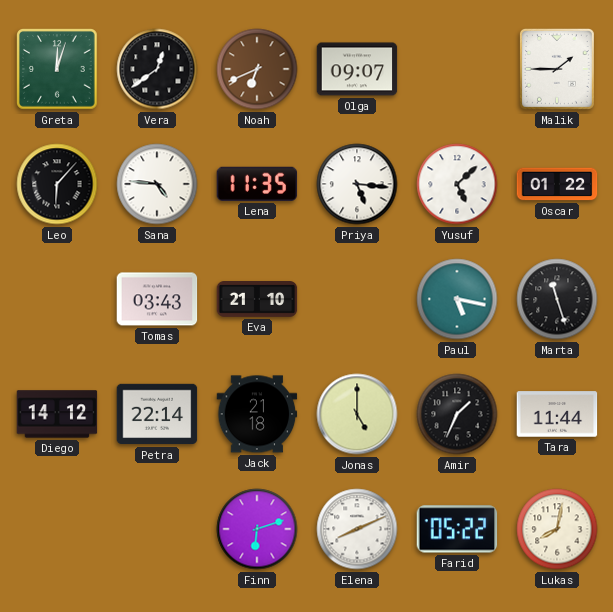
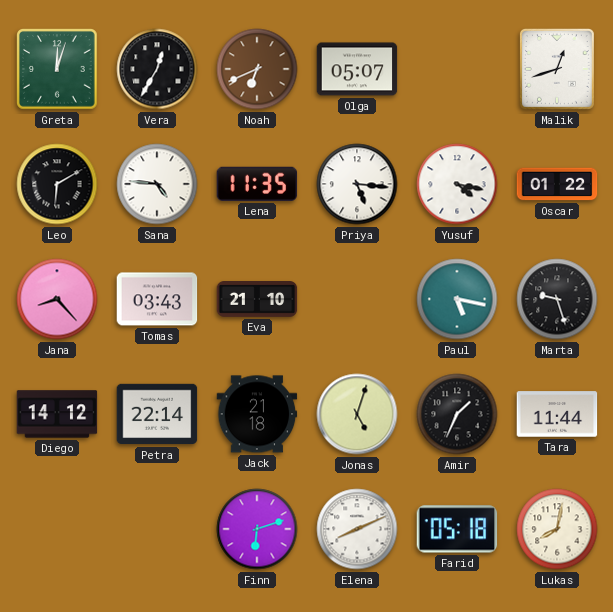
Vera: 12:39 -> 12:35
Olga: 09:07 -> 05:07
Malik: 1:45 -> 12:42
Leo: 6:07 -> 6:10
Yusuf: 5:08 -> 4:17
Jana: none -> 8:23
Marta: 11:27 -> 9:27
Jonas: 5:00 -> 5:03
Farid: 05:22 -> 05:18
